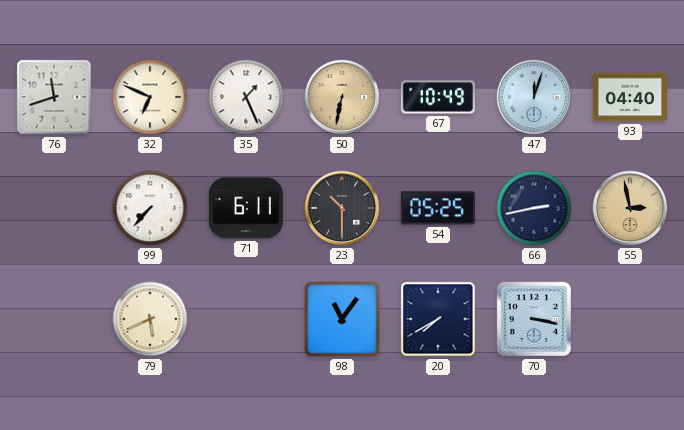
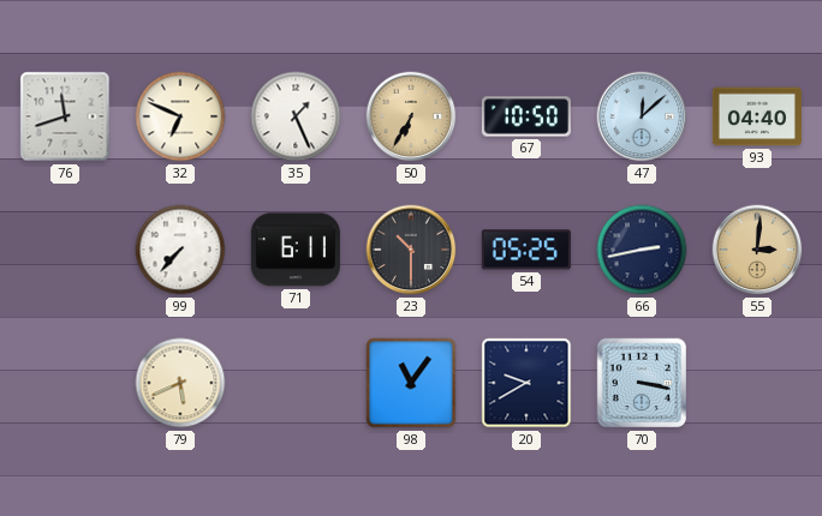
50: 6:32 -> 6:35
67: 10:49 -> 10:50
47: 12:03 -> 12:08
55: 2:58 -> 3:01
20: 7:40 -> 9:40
